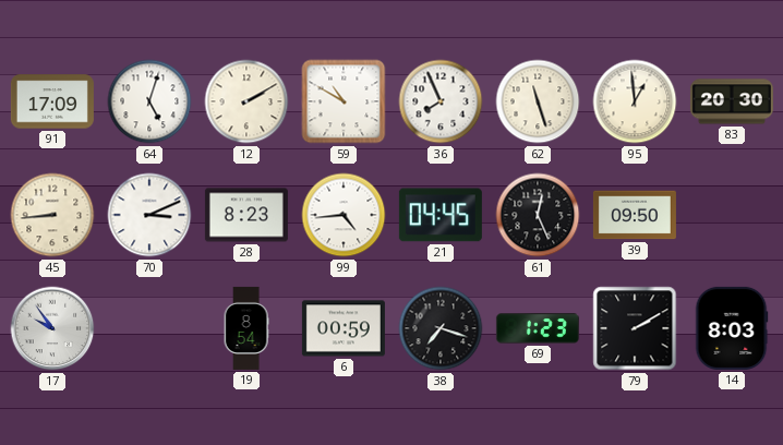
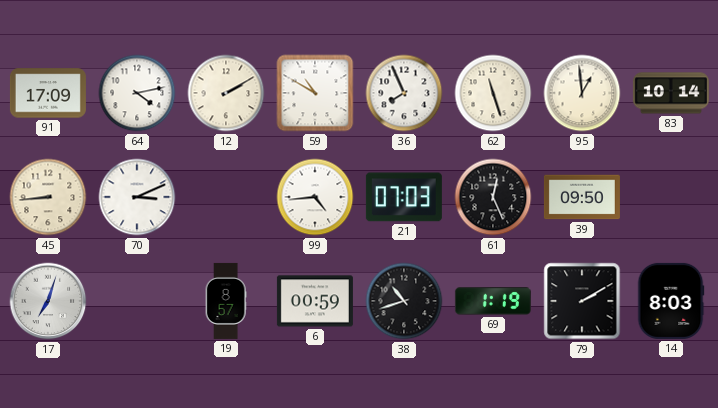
64: 5:03 -> 4:13
83: 20:30 -> 10:14
28: 8:23 -> none
21: 04:45 -> 07:03
17: 9:54 -> 7:03
19: 8:54 -> 8:57
38: 7:18 -> 10:42
69: 1:23 -> 1:19
